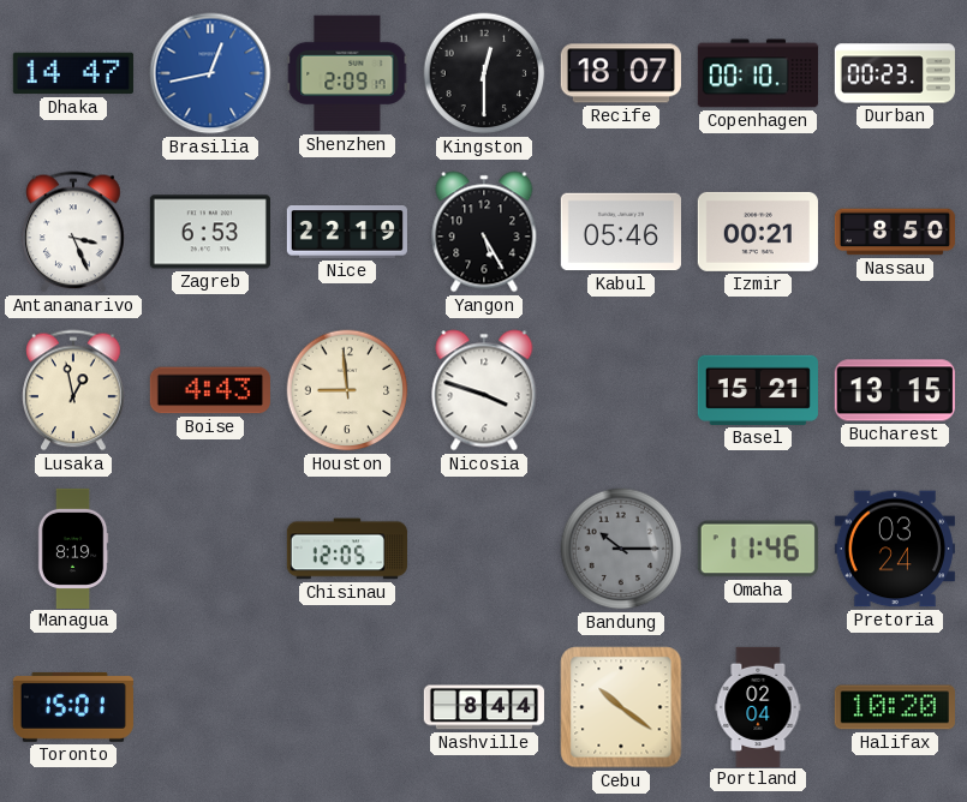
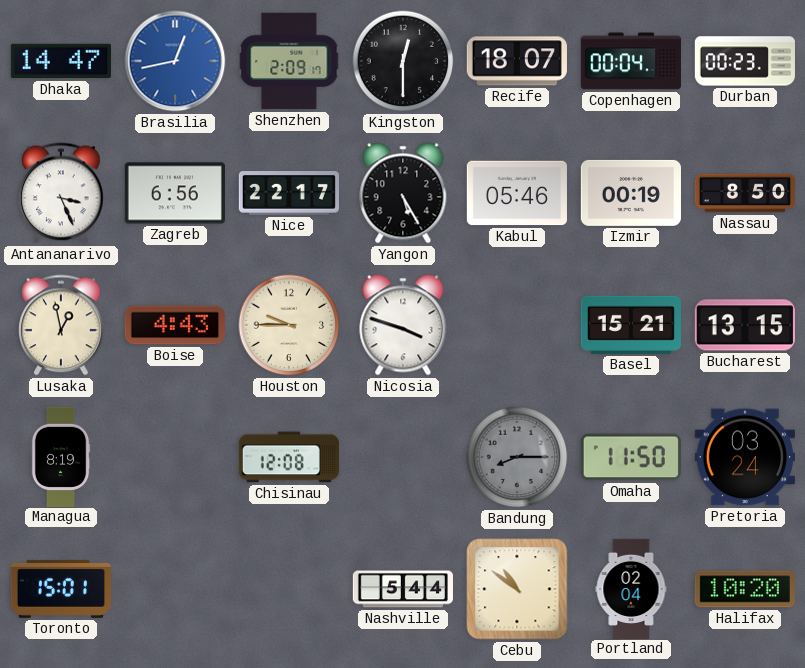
Copenhagen: 00:10 -> 00:04
Zagreb: 6:53 -> 6:56
Nice: 22:19 -> 22:17
Izmir: 00:21 -> 00:19
Houston: 8:59 -> 9:45
Chisinau: 12:05 -> 12:08
Bandung: 10:15 -> 8:15
Omaha: 11:46 -> 11:50
Nashville: 8:44 -> 5:44
Cebu: 10:21 -> 10:51
